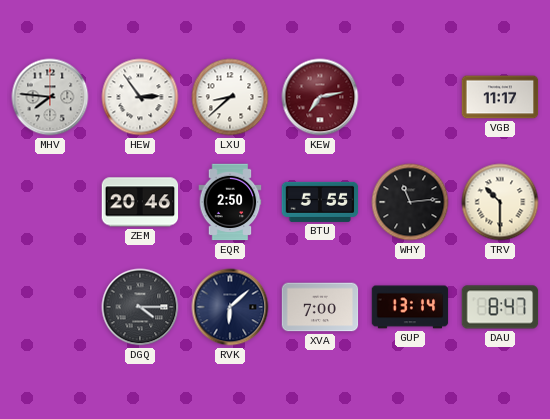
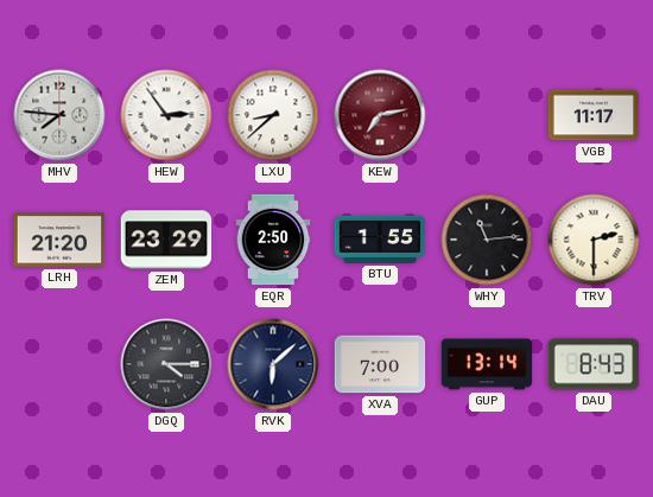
LRH: none -> 21:20
ZEM: 20:46 -> 23:29
BTU: 5:55 -> 1:55
TRV: 10:30 -> 2:30
DAU: 8:47 -> 8:43
